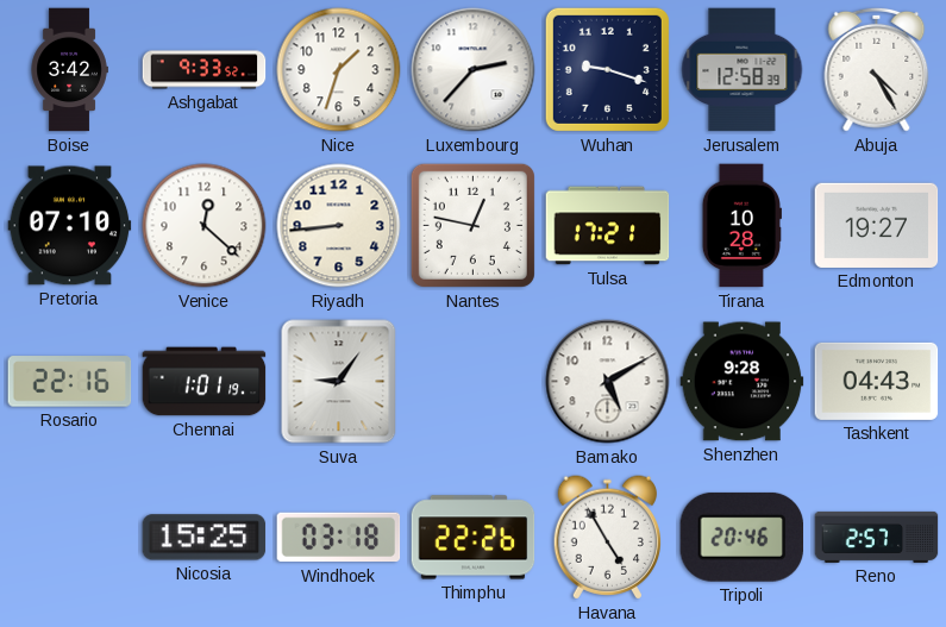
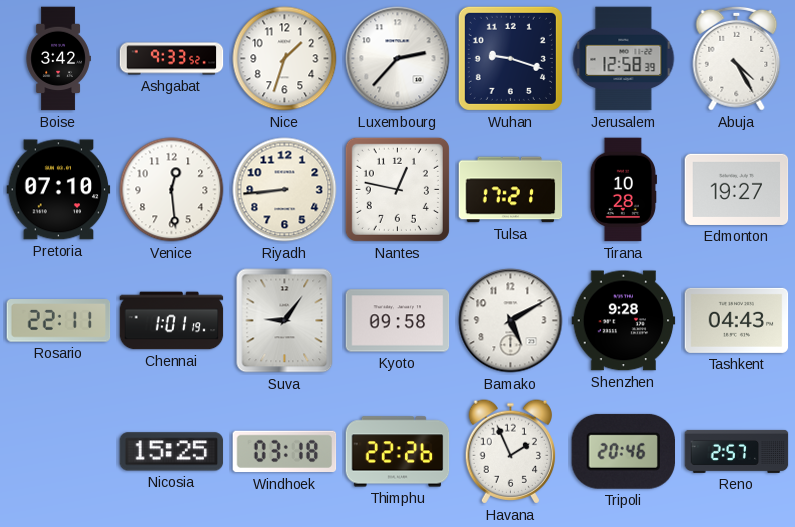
Venice: 12:22 -> 12:29
Rosario: 22:16 -> 22:11
Kyoto: none -> 09:58
Havana: 4:55 -> 1:56
